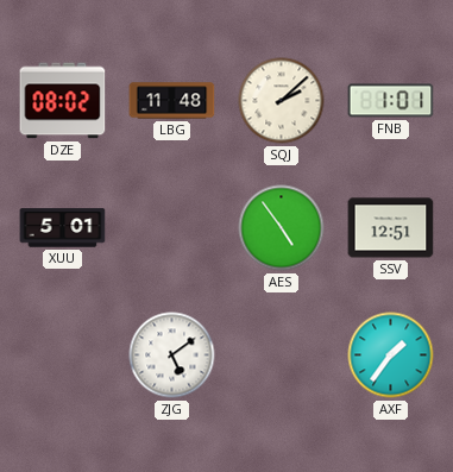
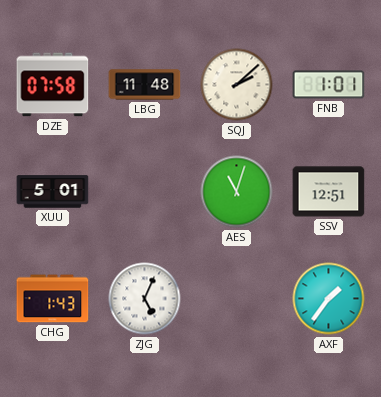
DZE: 08:02 -> 07:58
AES: 4:54 -> 11:03
CHG: none -> 1:43
ZJG: 5:09 -> 5:04
